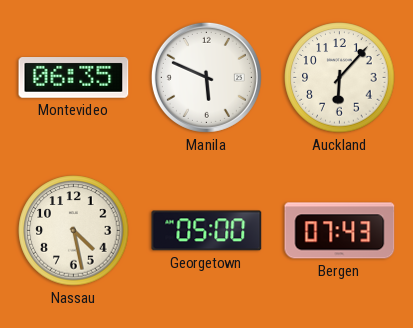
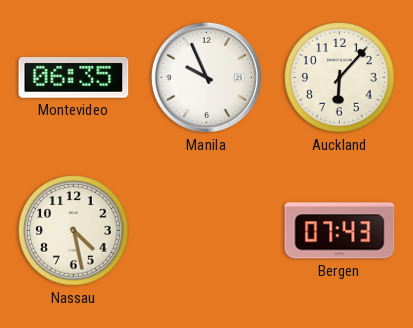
Manila: 5:49 -> 9:56
Georgetown: 05:00 -> none
